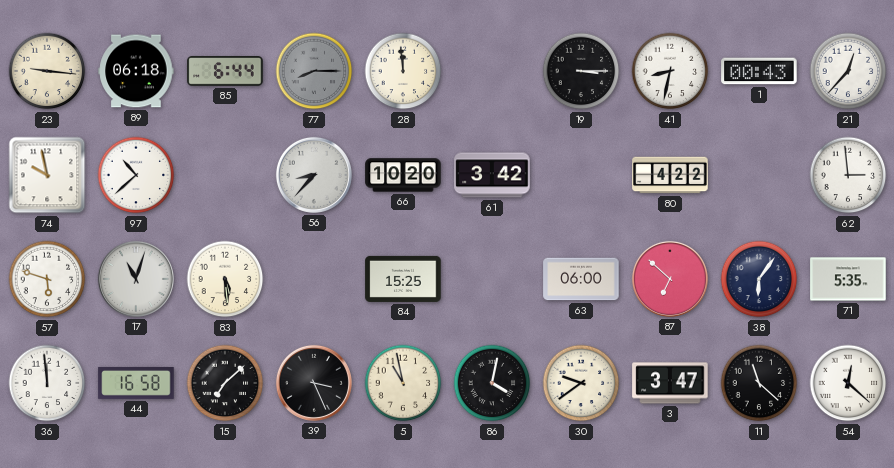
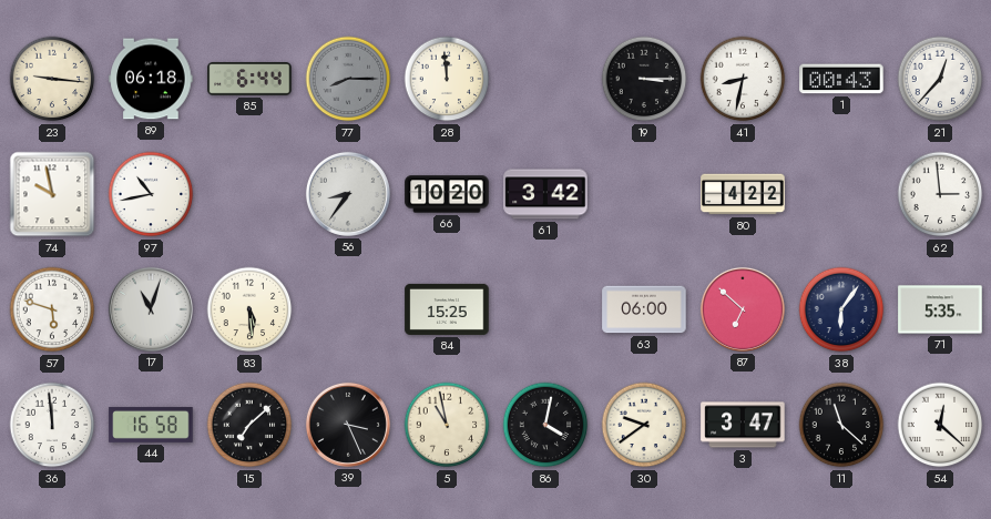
97: 10:38 -> 10:43
56: 8:37 -> 8:36
